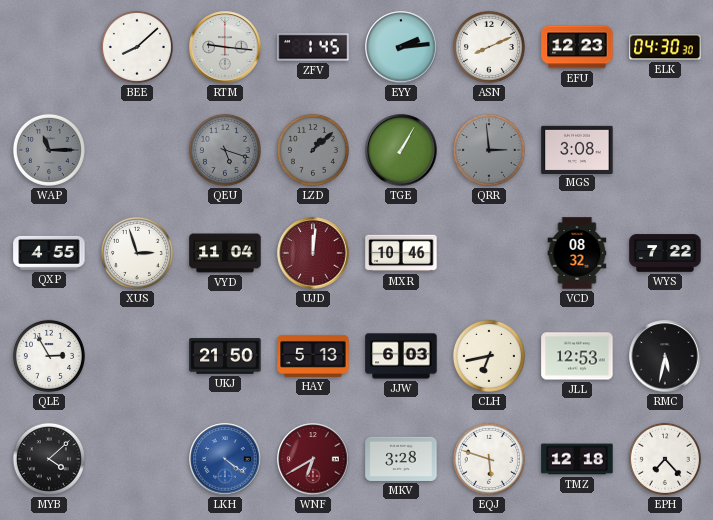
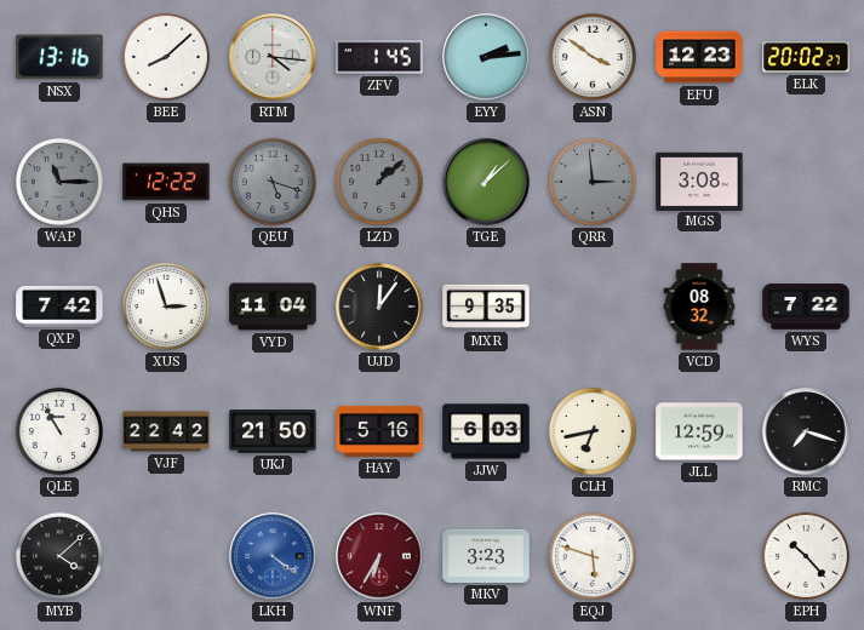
NSX: none -> 13:16
RTM: 9:16 -> 4:16
ASN: 8:11 -> 3:51
ELK: 04:30 -> 20:02
QHS: none -> 12:22
TGE: 1:05 -> 1:08
QXP: 4:55 -> 7:42
UJD: 12:01 -> 12:06
UJD dial: burgundy -> black
MXR: 10:46 -> 9:35
QLE: 2:55 -> 10:55
VJF: none -> 22:42
HAY: 5:13 -> 5:16
JLL: 12:53 -> 12:59
RMC: 5:32 -> 7:18
WNF: 6:40 -> 6:35
MKV: 3:28 -> 3:23
TMZ: 12:18 -> none
EPH: 7:23 -> 10:23
